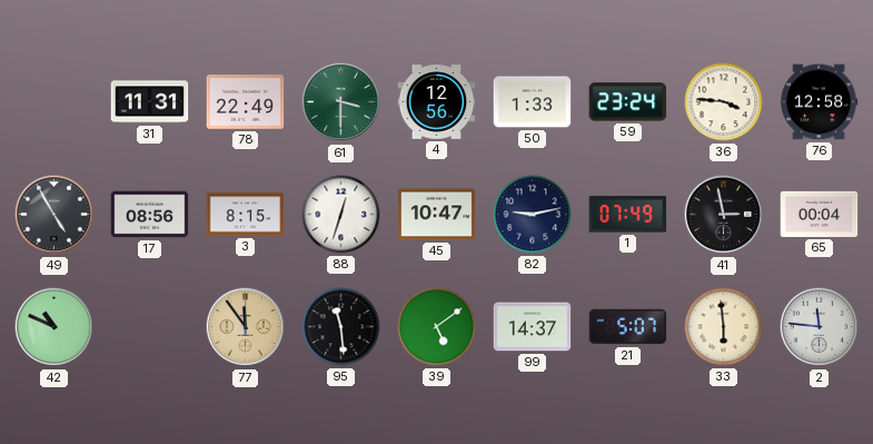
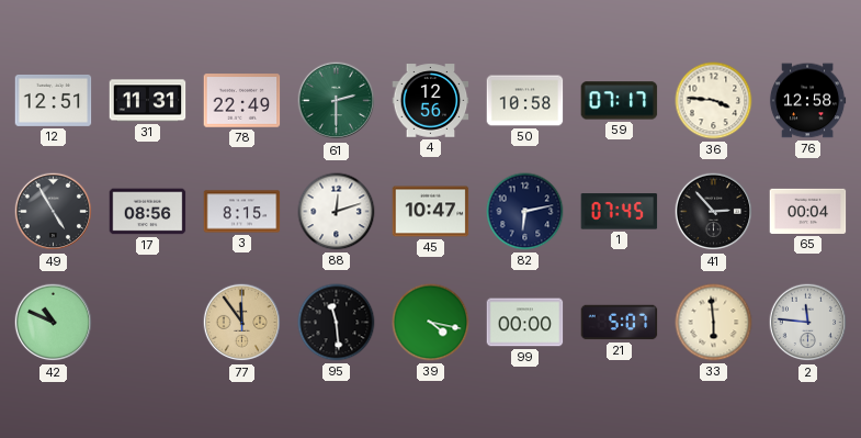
12: none -> 12:51
61: 3:30 -> 2:30
50: 1:33 -> 10:58
59: 23:24 -> 07:17
88: 12:33 -> 12:12
82: 9:13 -> 6:13
1: 07:49 -> 07:45
41: 2:58 -> 2:53
39: 5:09 -> 4:17
99: 14:37 -> 00:00
